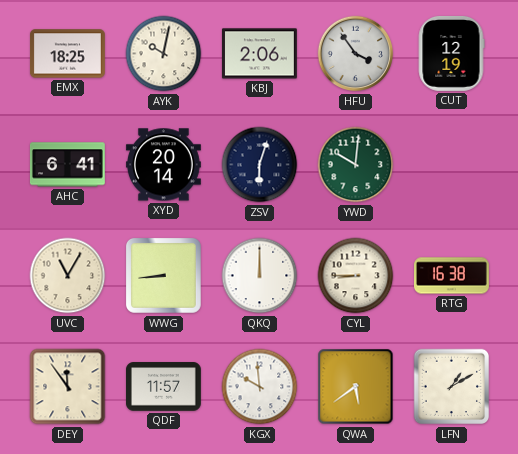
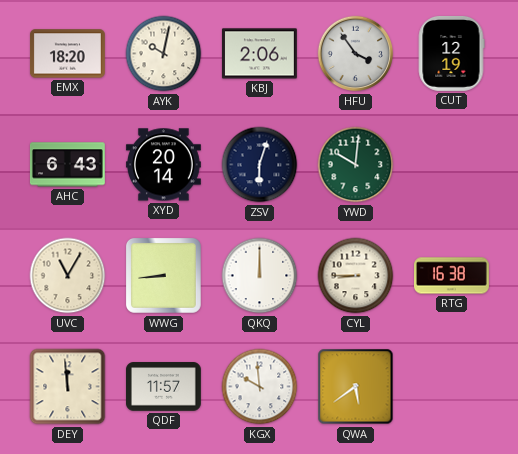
EMX: 18:25 -> 18:20
AHC: 6:41 -> 6:43
DEY: 11:54 -> 11:59
LFN: 1:10 -> none
